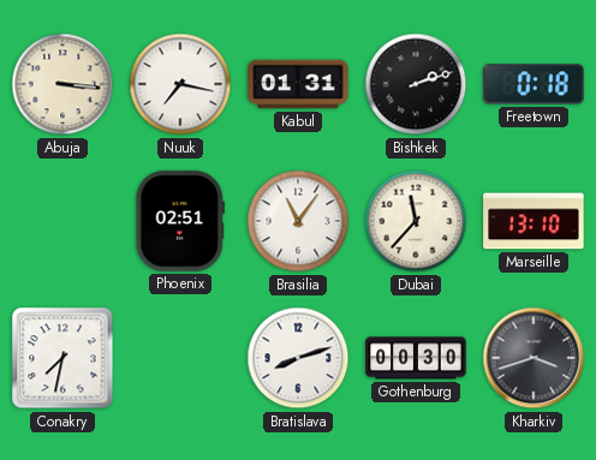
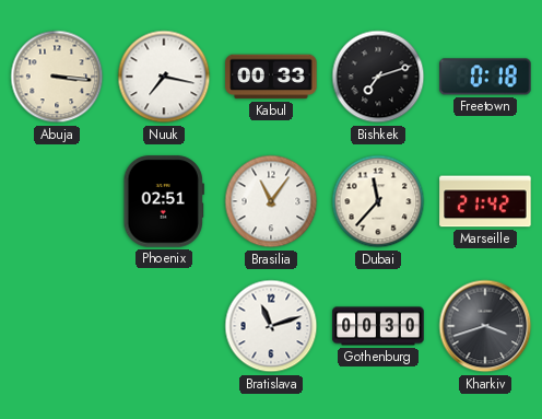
Kabul: 01:31 -> 00:33
Bishkek: 2:12 -> 7:12
Marseille: 13:10 -> 21:42
Conakry: 7:32 -> none
Bratislava: 8:12 -> 11:12
